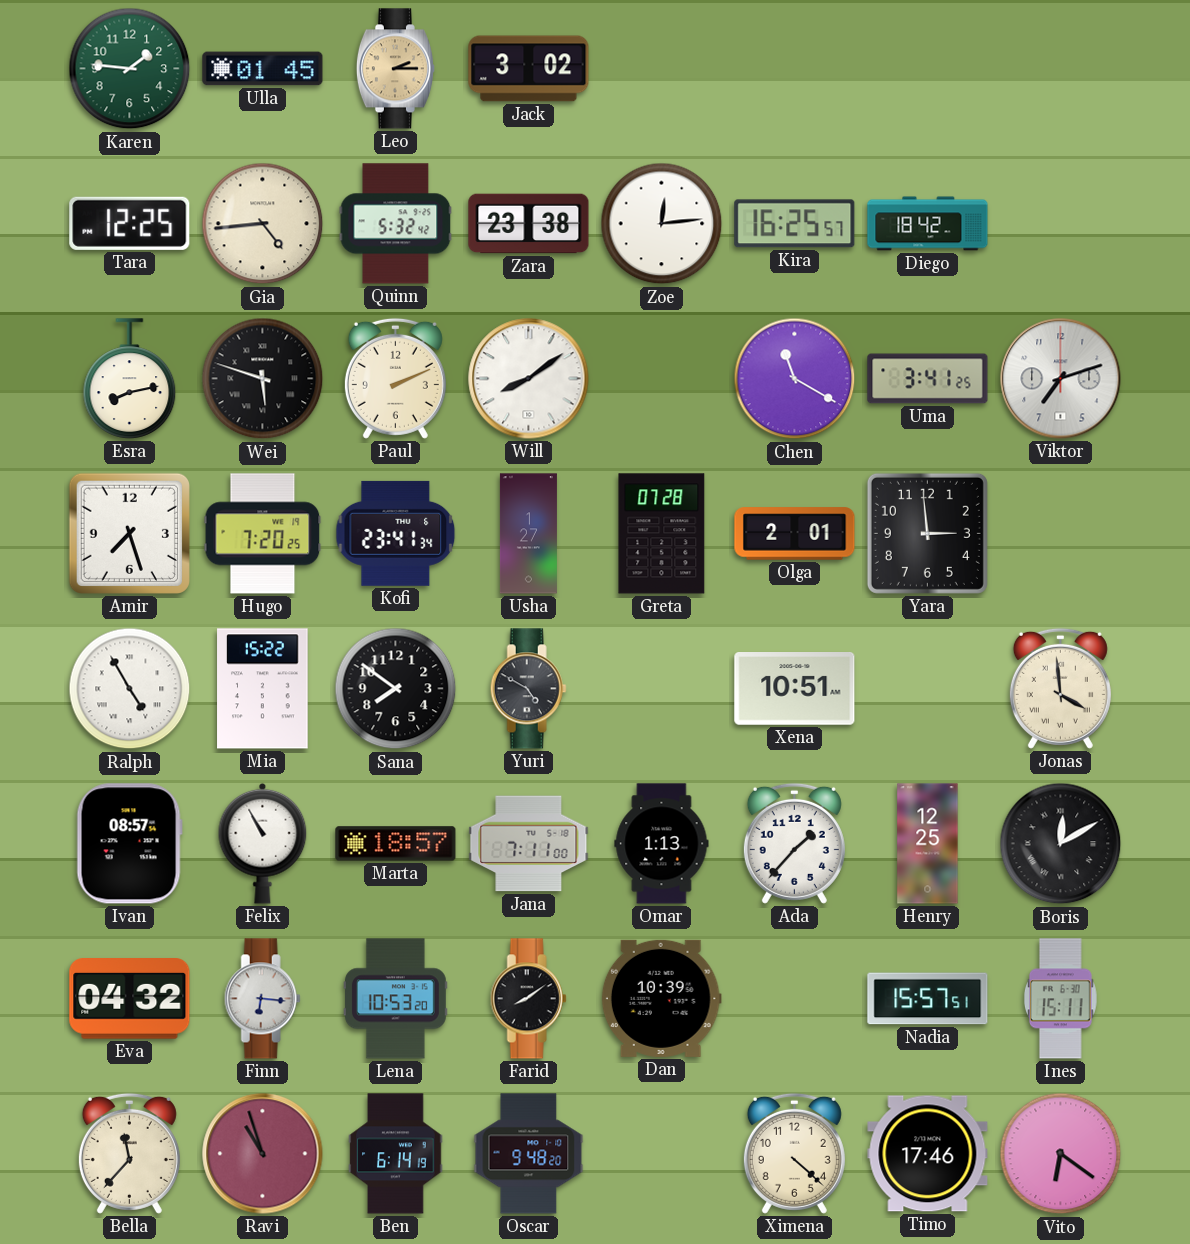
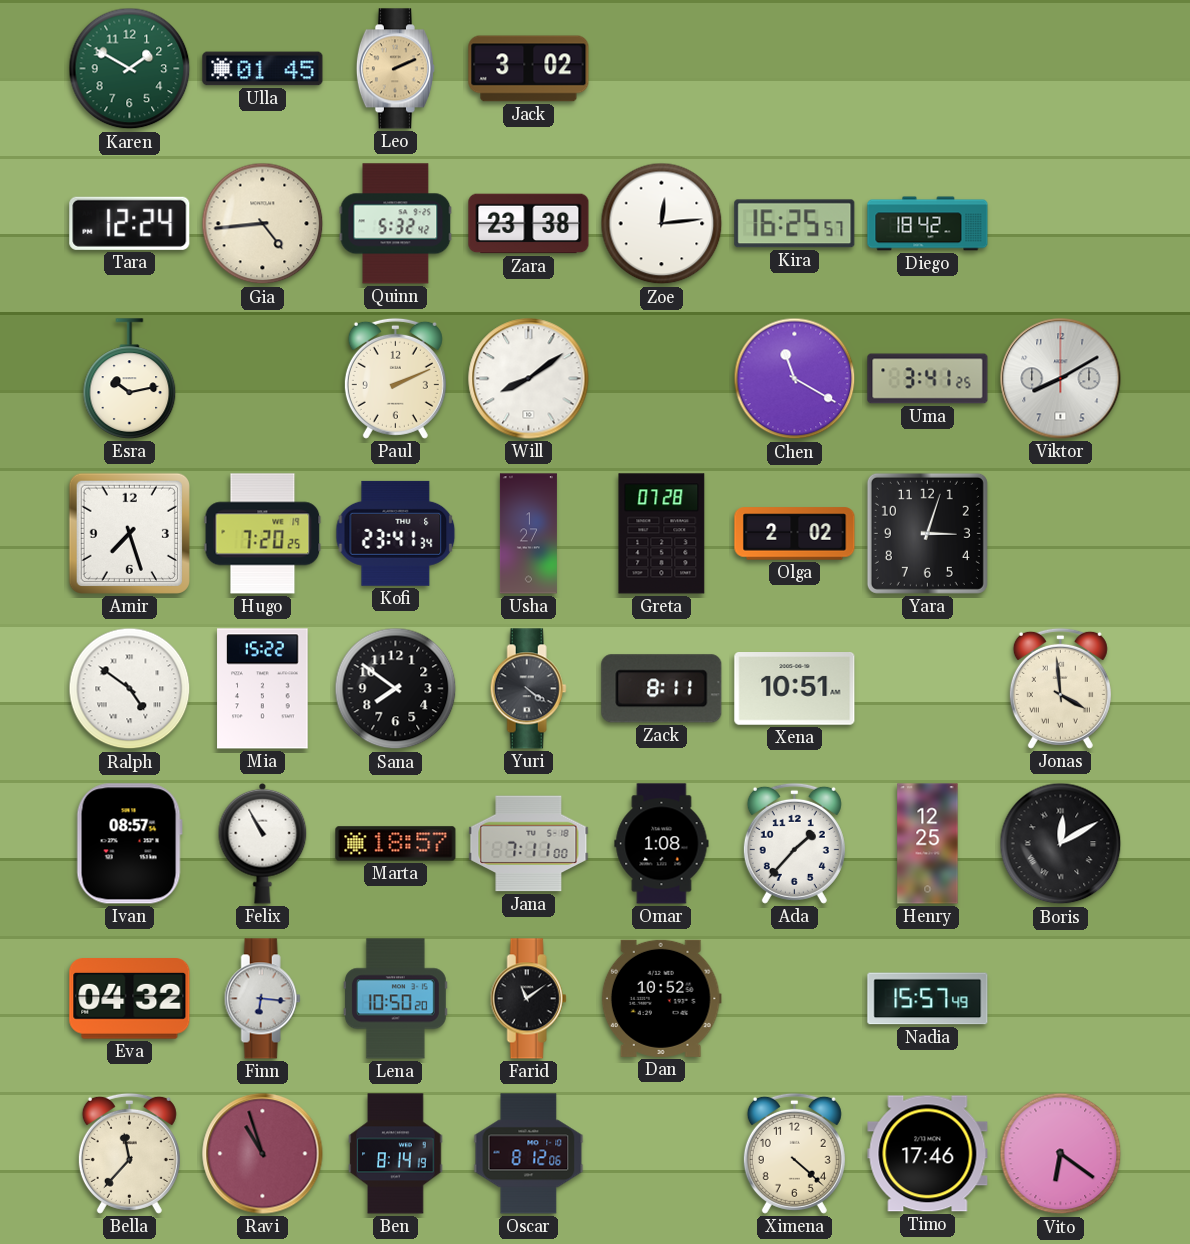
Karen: 1:46 -> 1:50
Leo: 2:15 -> 2:11
Tara: 12:25 -> 12:24
Esra: 8:13 -> 10:13
Wei: 5:48 -> none
Viktor: 7:12 -> 8:10
Olga: 2:01 -> 2:02
Yara: 2:59 -> 3:03
Ralph: 4:55 -> 4:51
Yuri: 4:50 -> 4:21
Zack: none -> 8:11
Omar: 1:13 -> 1:08
Lena: 10:53 -> 10:50
Farid: 8:09 -> 11:09
Dan: 10:39 -> 10:52
Nadia: 15:57:51 -> 15:57:49
Ines: 15:11 -> none
Ben: 6:14 -> 8:14
Oscar: 9:48 -> 8:12
